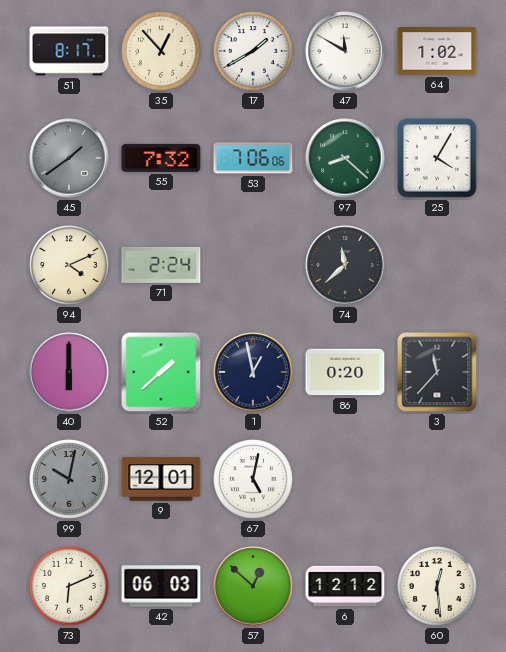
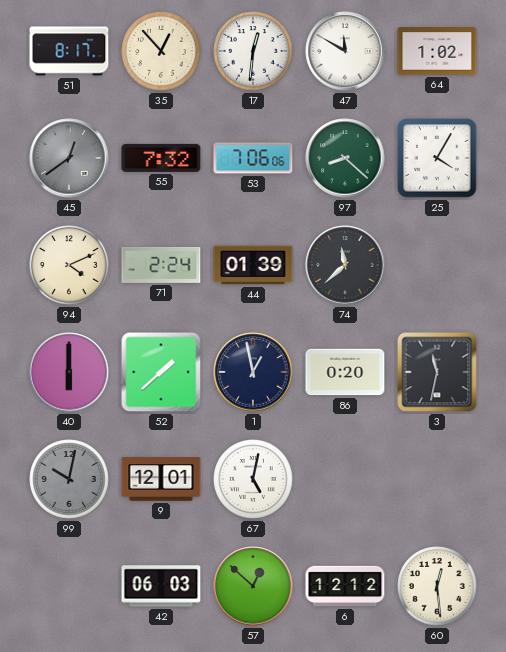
17: 1:40 -> 12:31
45: 1:39 -> 12:39
44: none -> 01:39
3: 11:37 -> 11:32
73: 6:11 -> none
